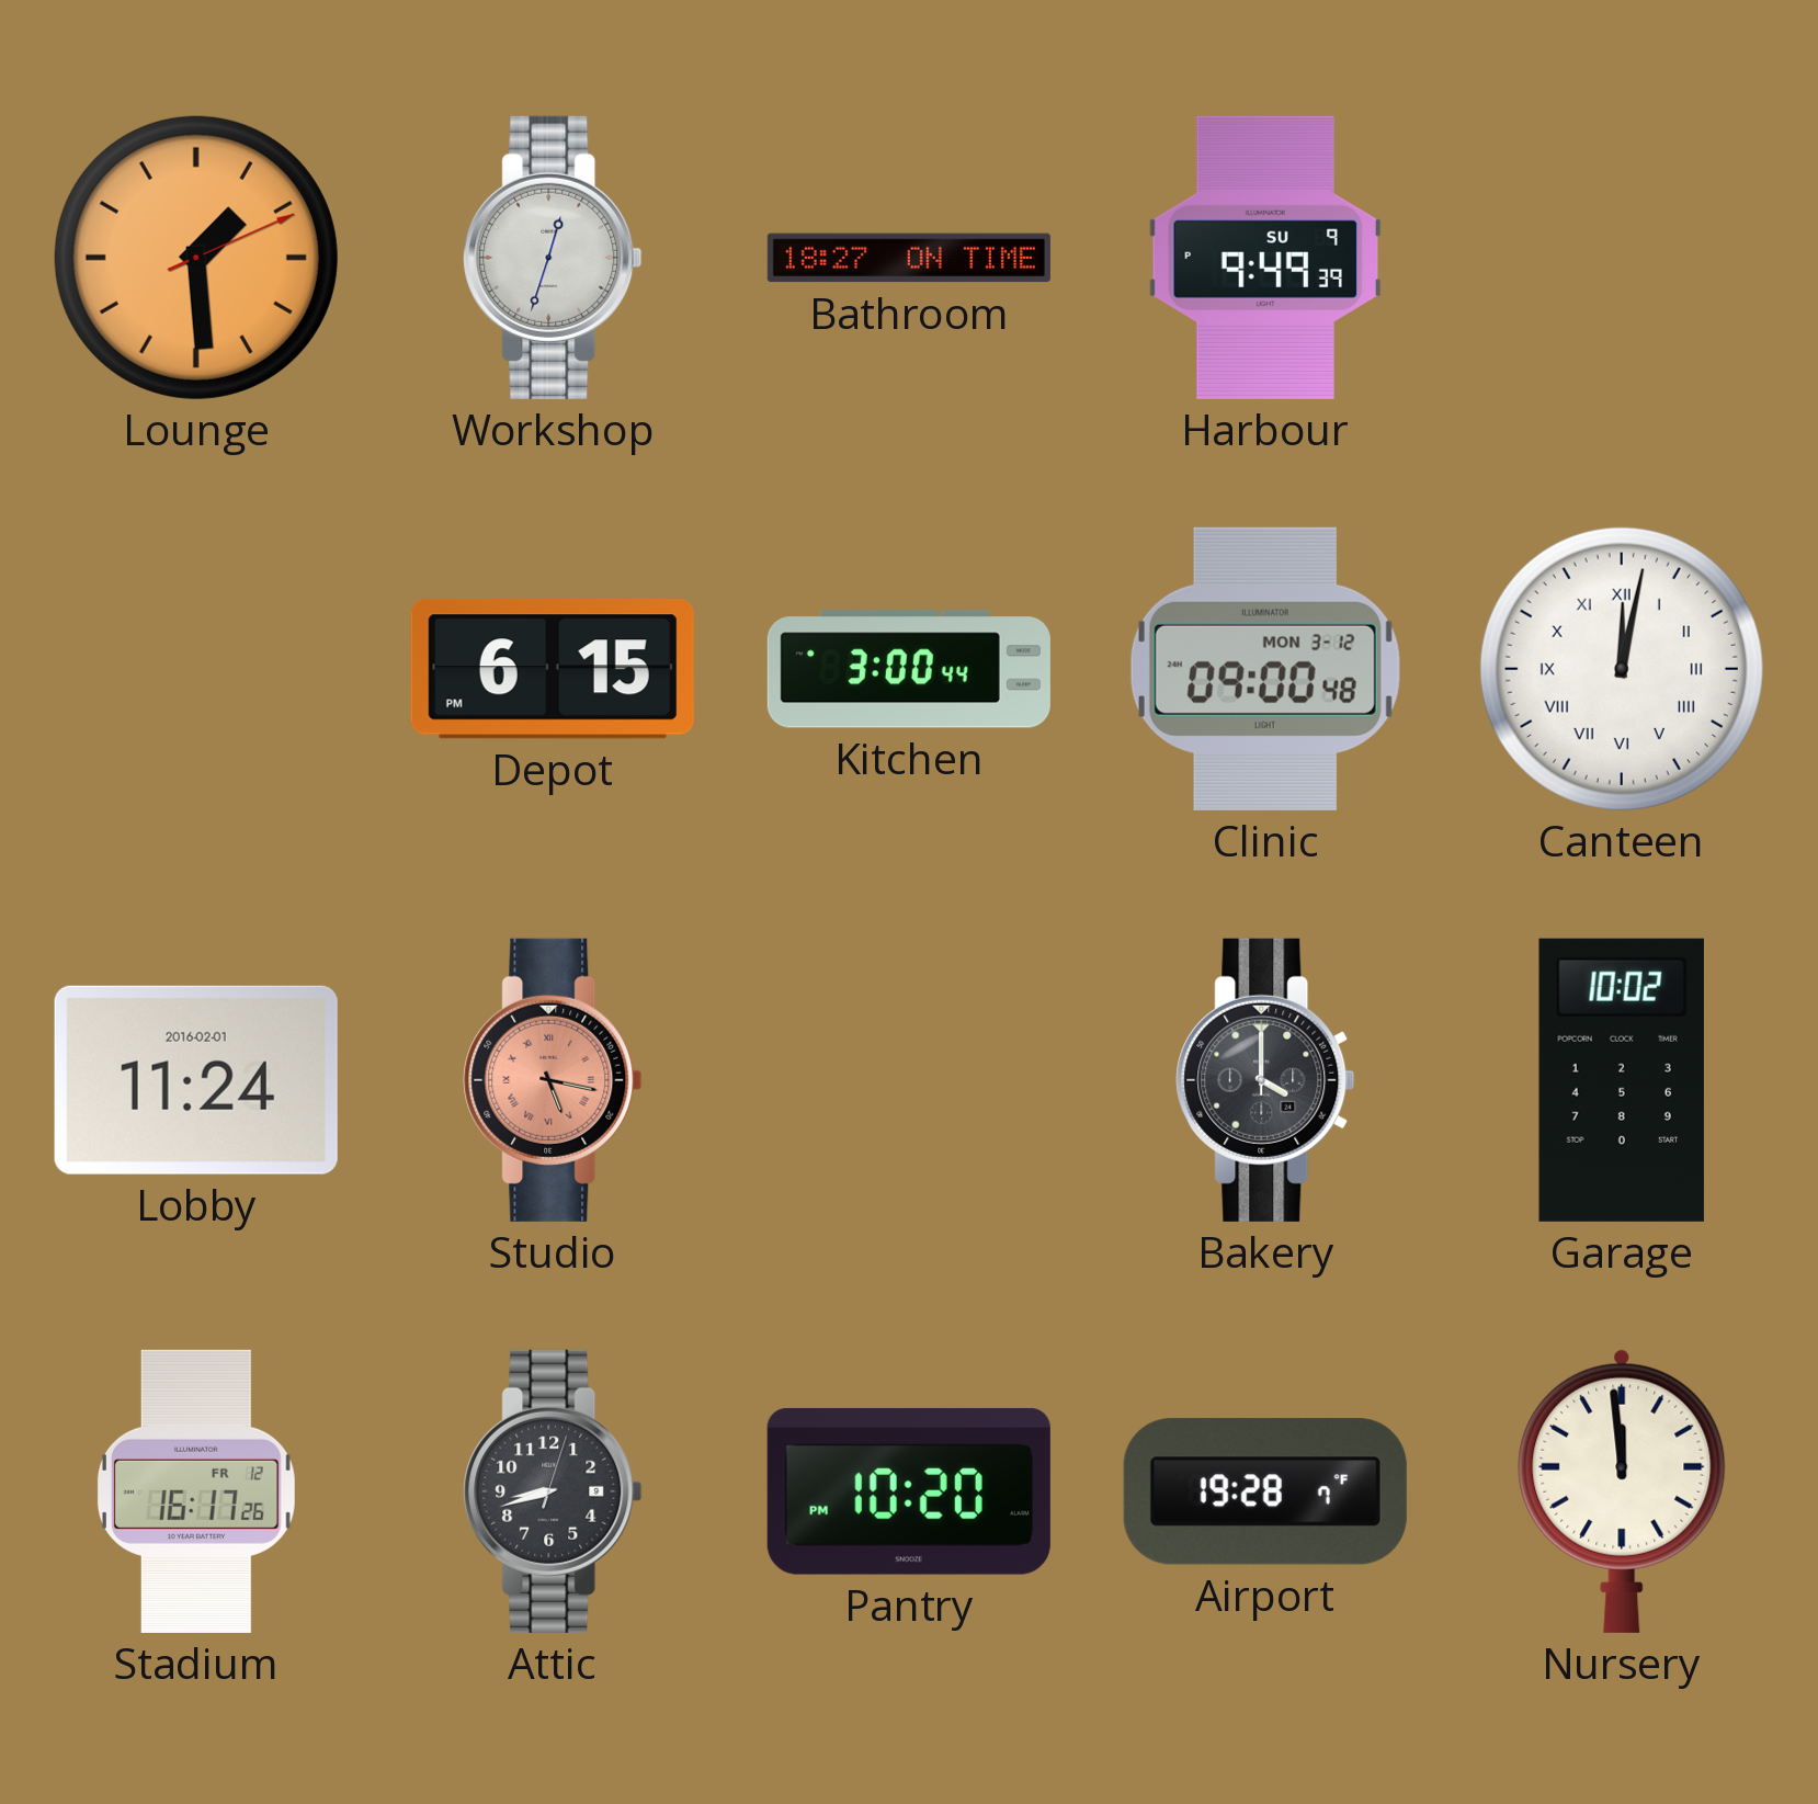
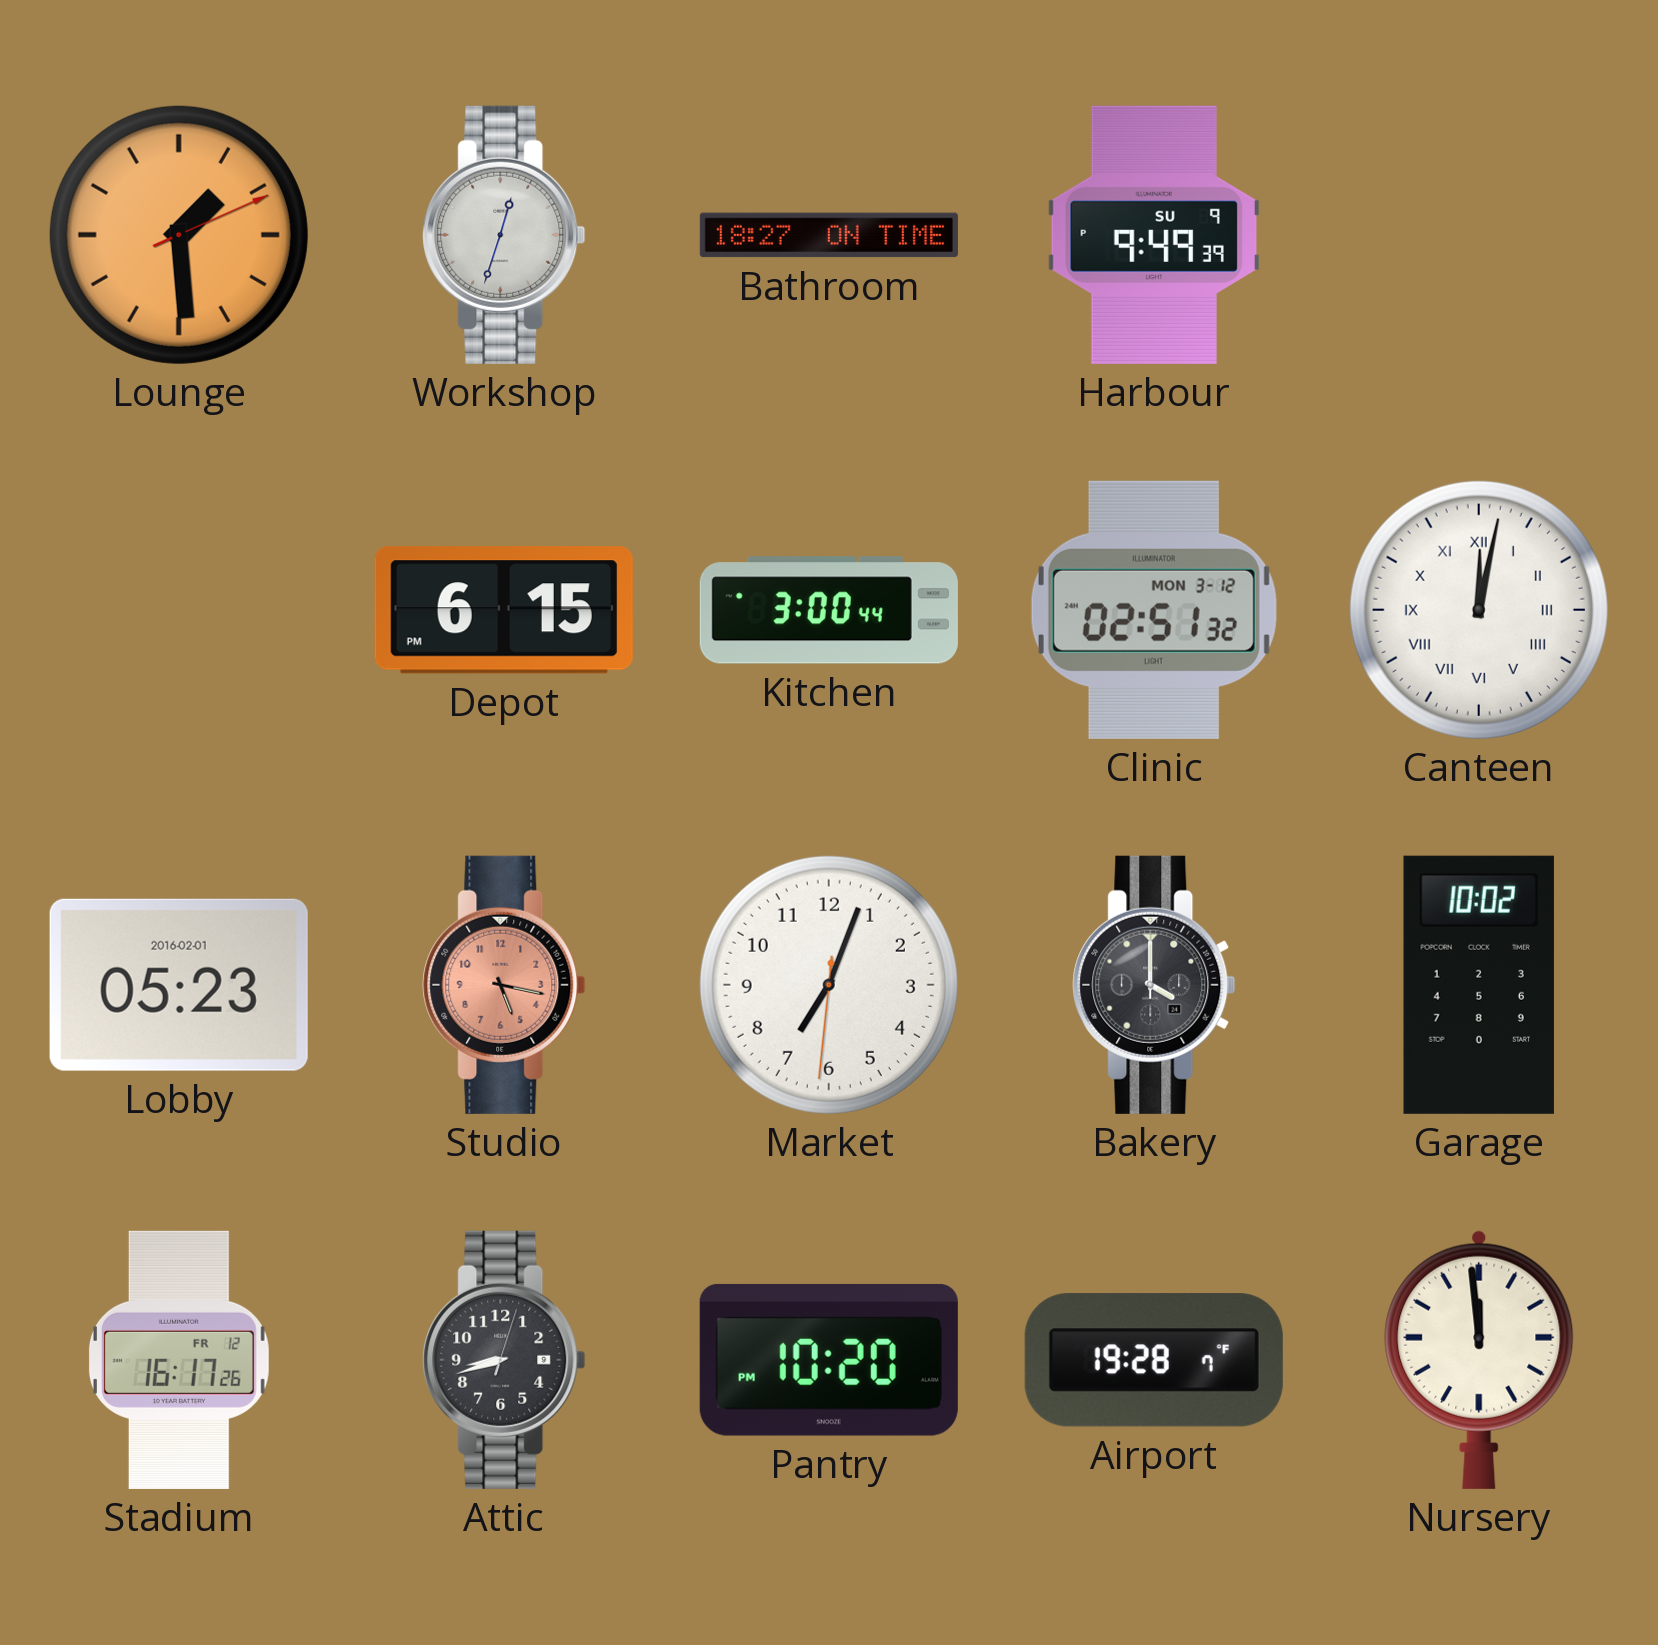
Clinic: 09:00 -> 02:51
Lobby: 11:24 -> 05:23
Studio numerals: Roman -> Arabic
Market: none -> 7:03
